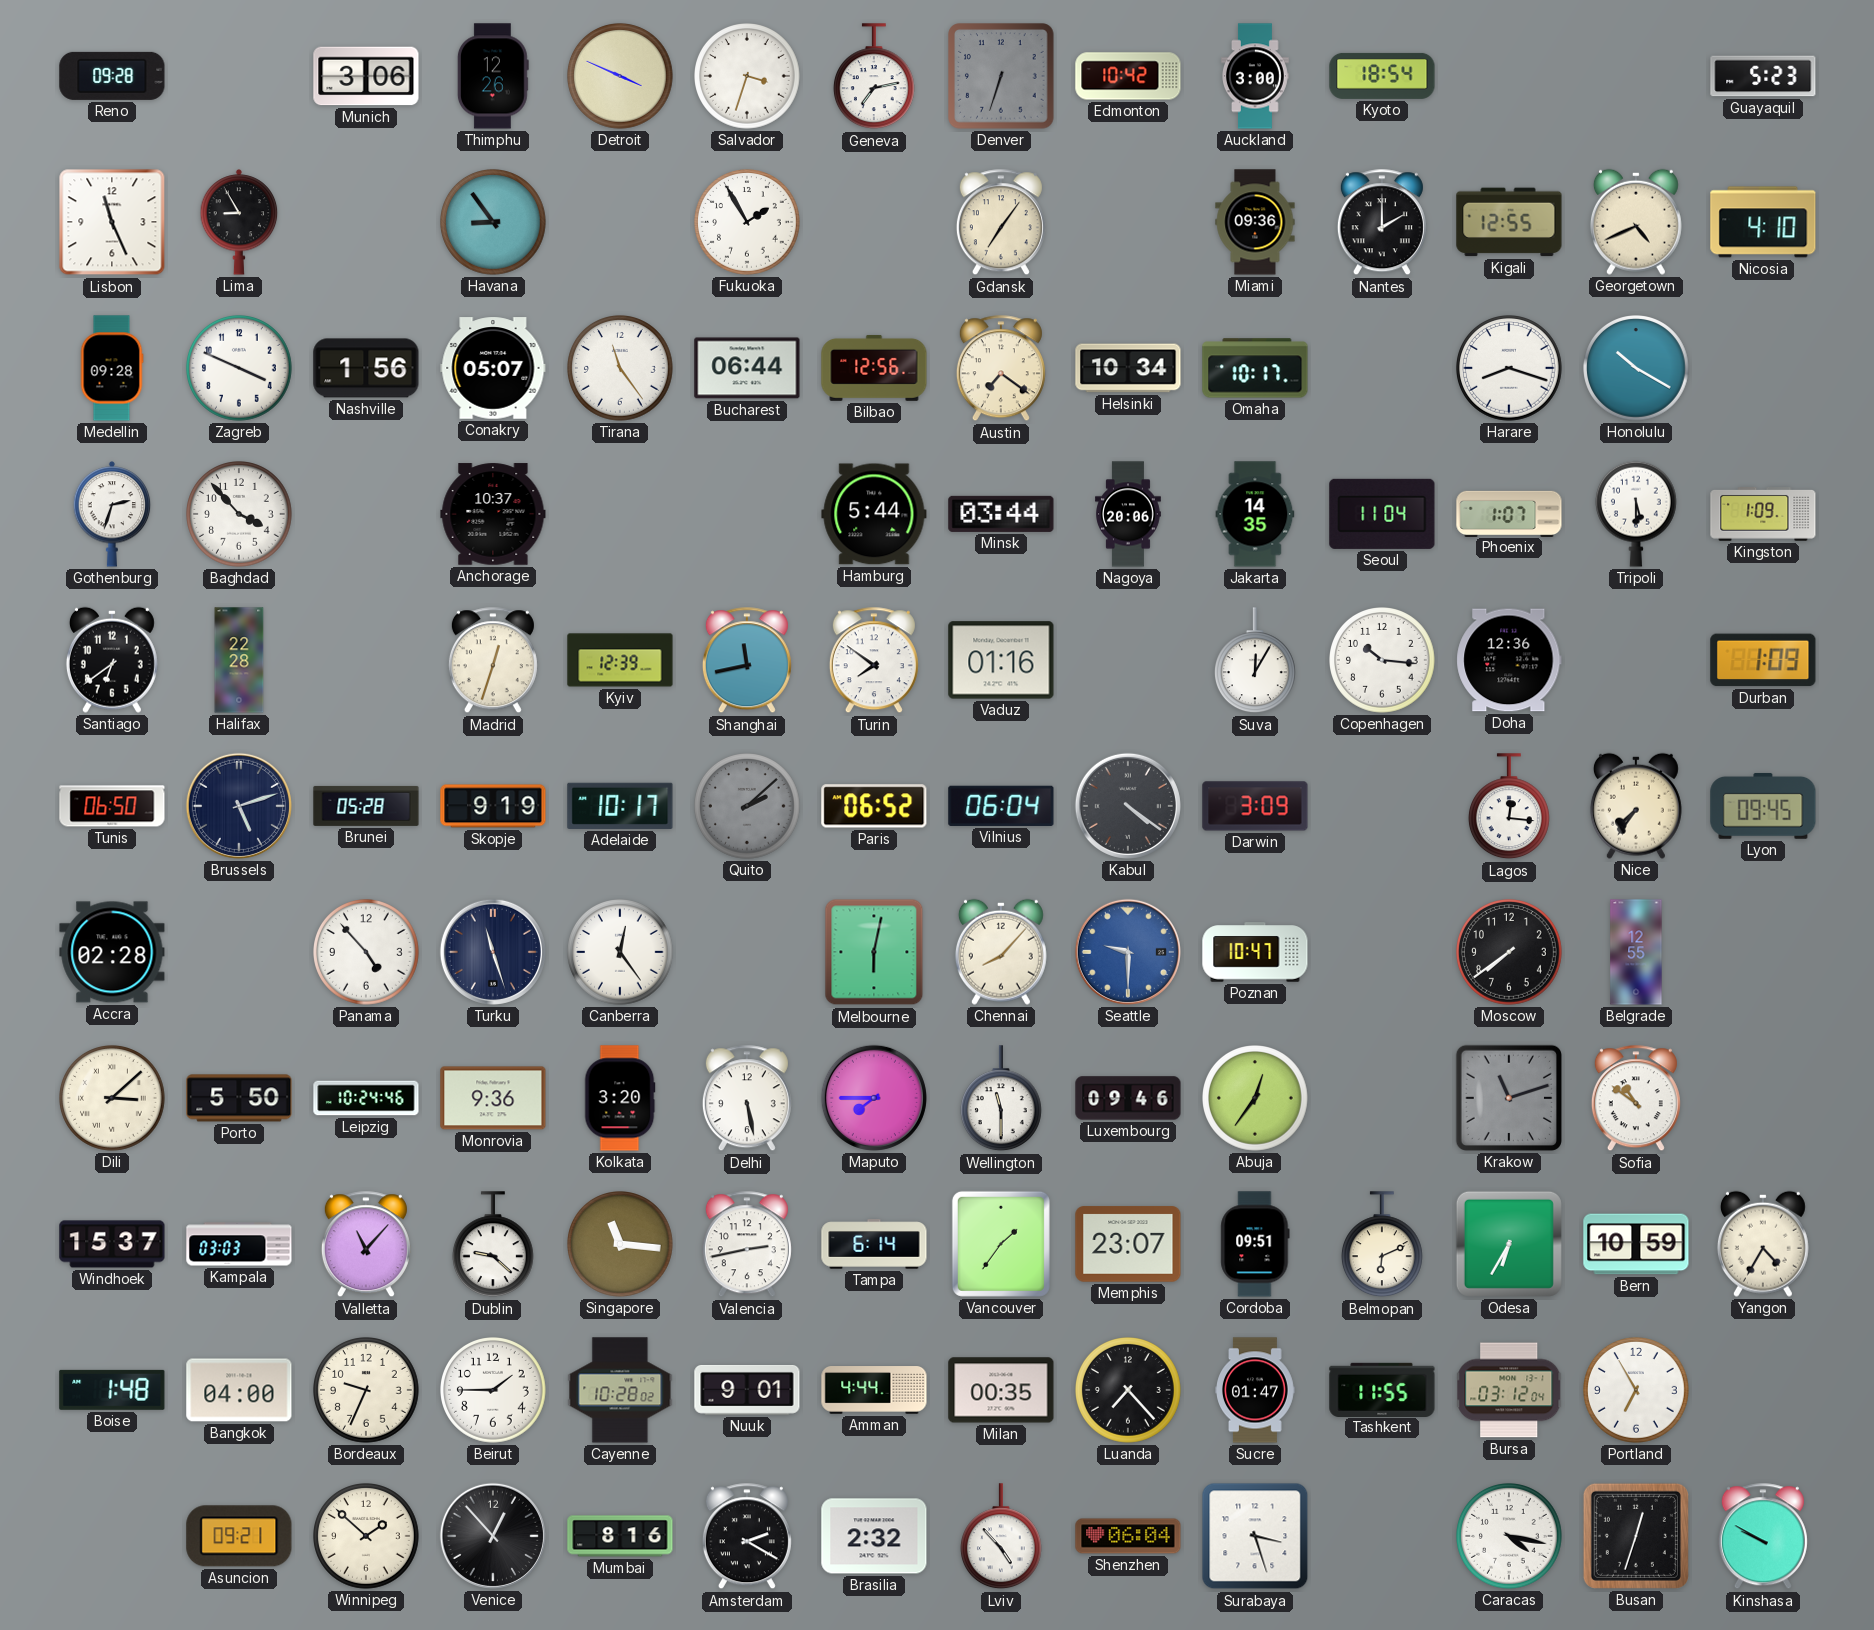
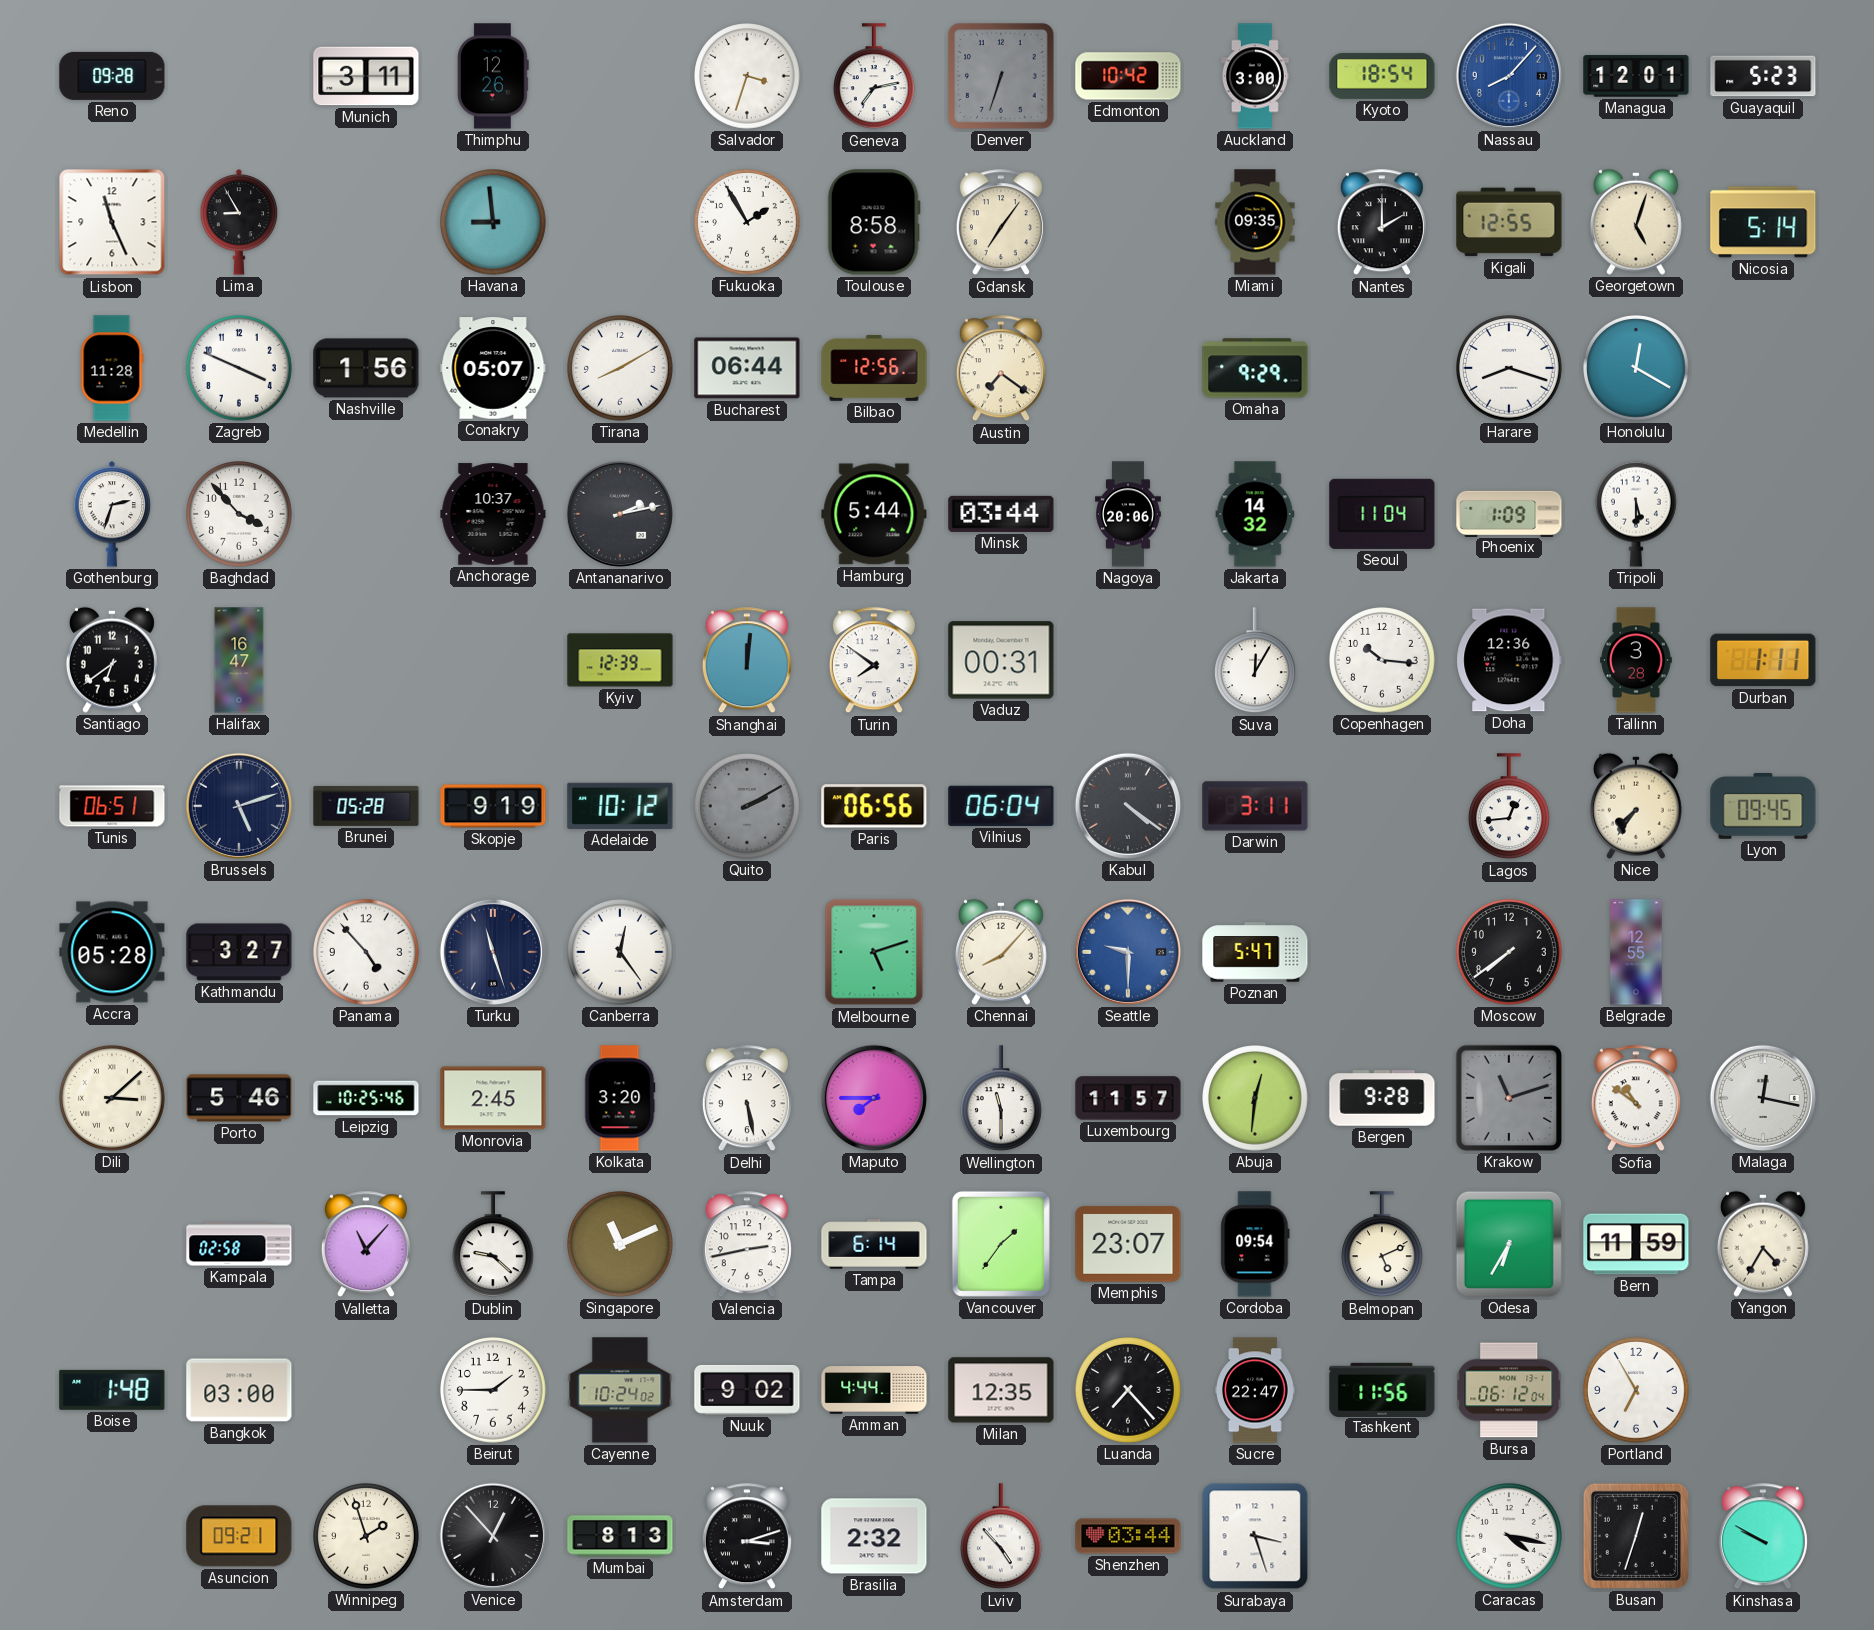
Munich: 3:06 -> 3:11
Detroit: 3:49 -> none
Nassau: none -> 8:07
Managua: none -> 12:01
Havana: 8:54 -> 8:59
Toulouse: none -> 8:58
Miami: 09:36 -> 09:35
Georgetown: 4:41 -> 5:03
Nicosia: 4:10 -> 5:14
Medellin: 09:28 -> 11:28
Tirana: 11:24 -> 8:10
Helsinki: 10:34 -> none
Omaha: 10:17 -> 9:29
Honolulu: 10:20 -> 12:20
Antananarivo: none -> 2:13
Jakarta: 14:35 -> 14:32
Phoenix: 1:07 -> 1:09
Kingston: 1:09 -> none
Halifax: 22:28 -> 16:47
Madrid: 12:33 -> none
Shanghai: 11:43 -> 12:01
Vaduz: 01:16 -> 00:31
Tallinn: none -> 3:28
Durban: 1:09 -> 1:11
Tunis: 06:50 -> 06:51
Adelaide: 10:17 -> 10:12
Quito: 2:08 -> 2:10
Paris: 06:52 -> 06:56
Darwin: 3:09 -> 3:11
Lagos: 12:16 -> 12:44
Accra: 02:28 -> 05:28
Kathmandu: none -> 3:27
Melbourne: 6:02 -> 5:12
Poznan: 10:47 -> 5:47
Porto: 5:50 -> 5:46
Leipzig: 10:24 -> 10:25
Monrovia: 9:36 -> 2:45
Luxembourg: 09:46 -> 11:57
Abuja: 12:36 -> 12:31
Bergen: none -> 9:28
Malaga: none -> 12:17
Windhoek: 15:37 -> none
Kampala: 03:03 -> 02:58
Singapore: 11:16 -> 11:11
Cordoba: 09:51 -> 09:54
Belmopan: 6:11 -> 5:11
Bern: 10:59 -> 11:59
Bangkok: 04:00 -> 03:00
Bordeaux: 9:34 -> none
Cayenne: 10:28 -> 10:24
Nuuk: 9:01 -> 9:02
Milan: 00:35 -> 12:35
Sucre: 01:47 -> 22:47
Tashkent: 11:55 -> 11:56
Bursa: 03:12 -> 06:12
Winnipeg: 1:52 -> 1:57
Mumbai: 8:16 -> 8:13
Amsterdam: 2:20 -> 3:12
Shenzhen: 06:04 -> 03:44
